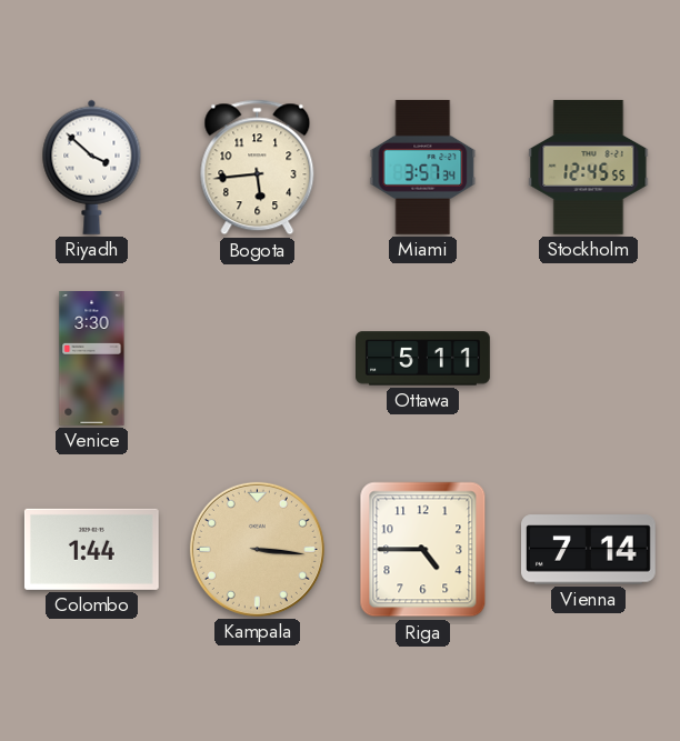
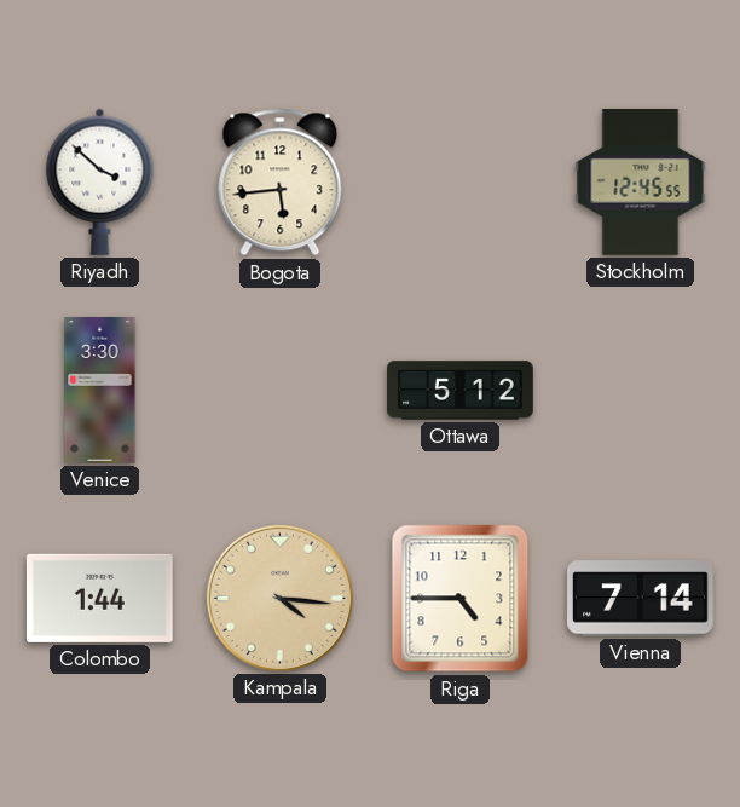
Miami: 3:57 -> none
Ottawa: 5:11 -> 5:12
Kampala: 3:16 -> 4:16
